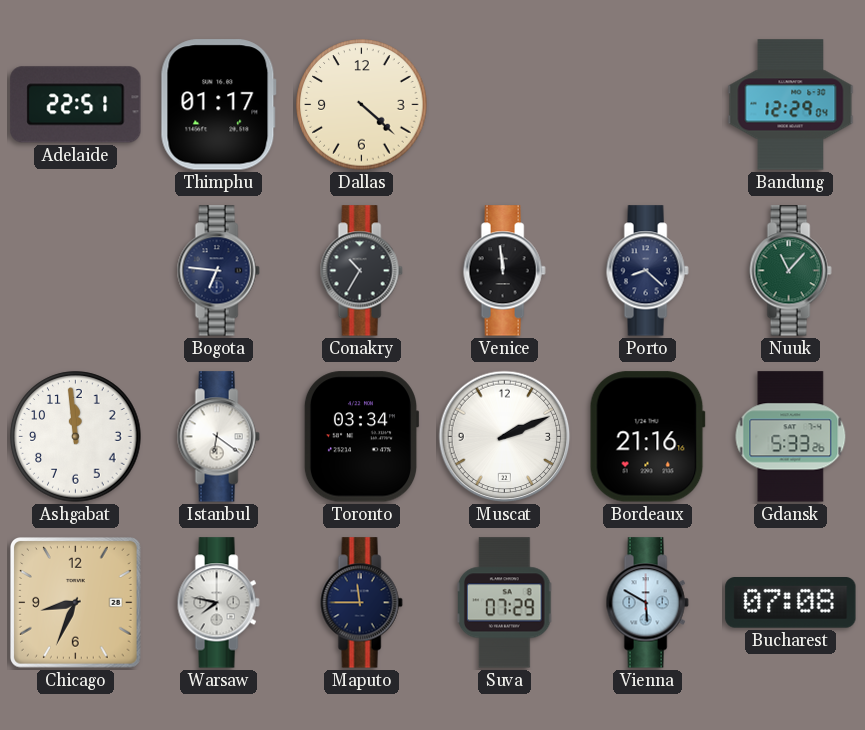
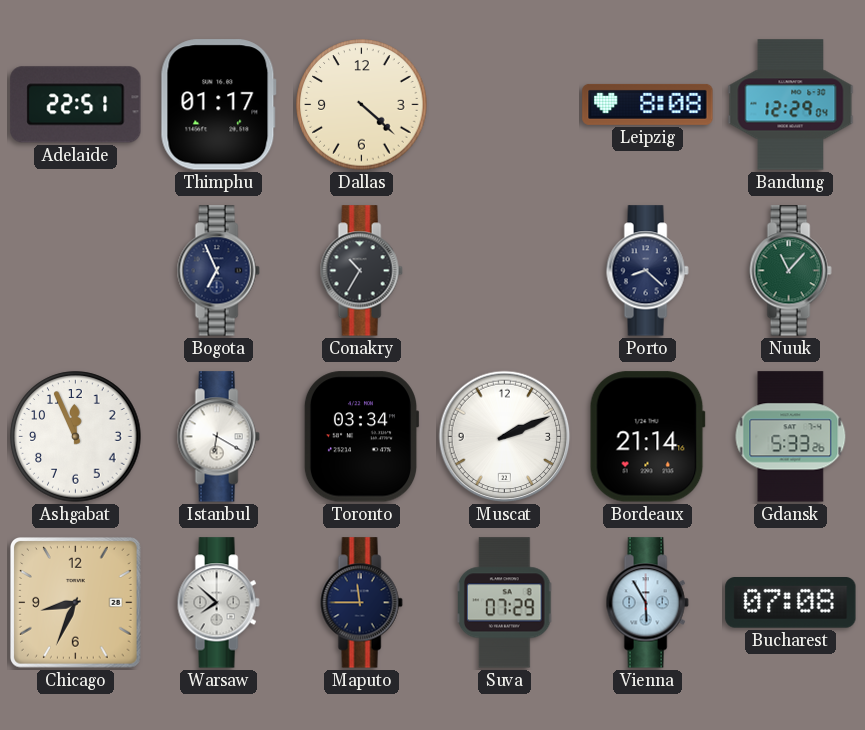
Leipzig: none -> 8:08
Bogota: 6:46 -> 6:56
Venice: 11:59 -> none
Ashgabat: 11:59 -> 11:56
Istanbul: 6:21 -> 6:20
Bordeaux: 21:16 -> 21:14
Warsaw: 7:47 -> 7:52
Vienna: 5:50 -> 5:55
